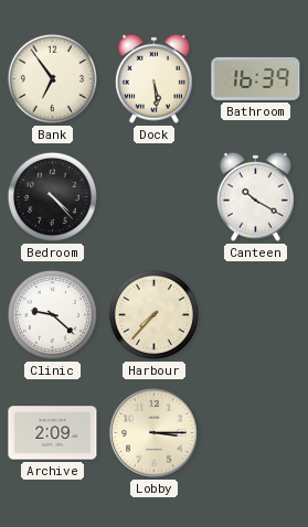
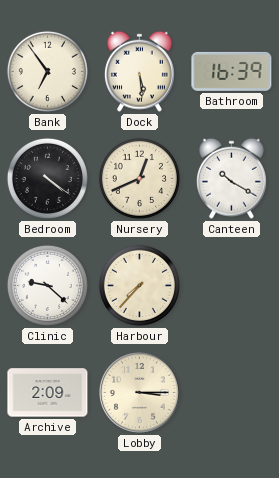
Bedroom: 4:23 -> 4:21
Nursery: none -> 12:41
